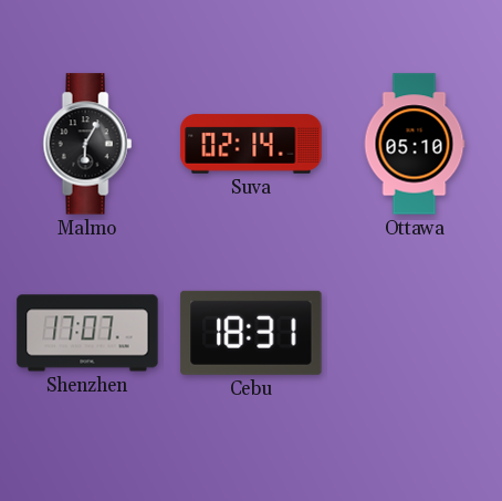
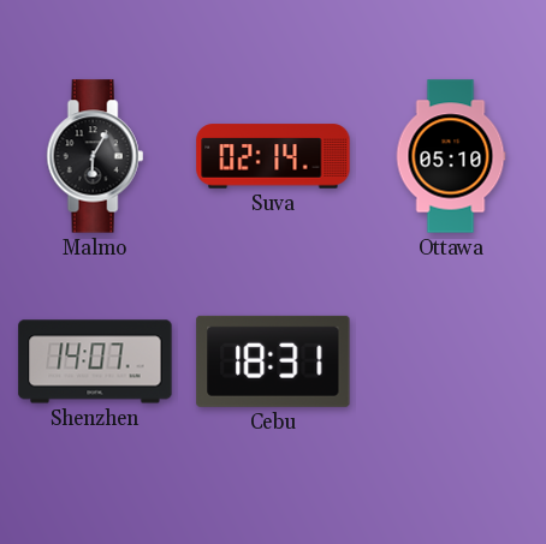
Shenzhen: 17:07 -> 14:07
